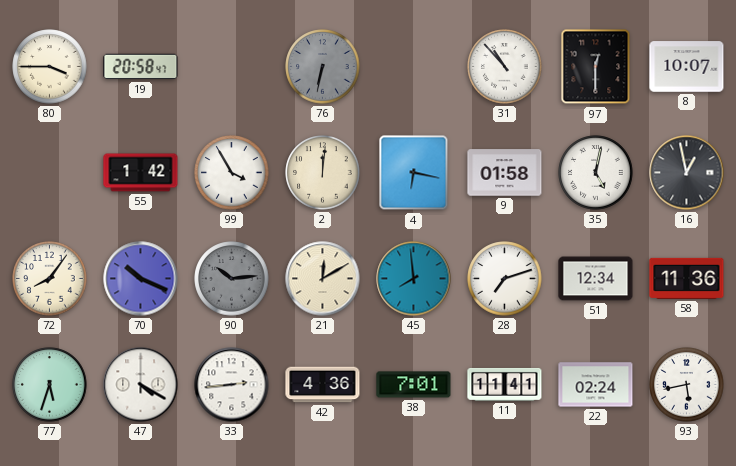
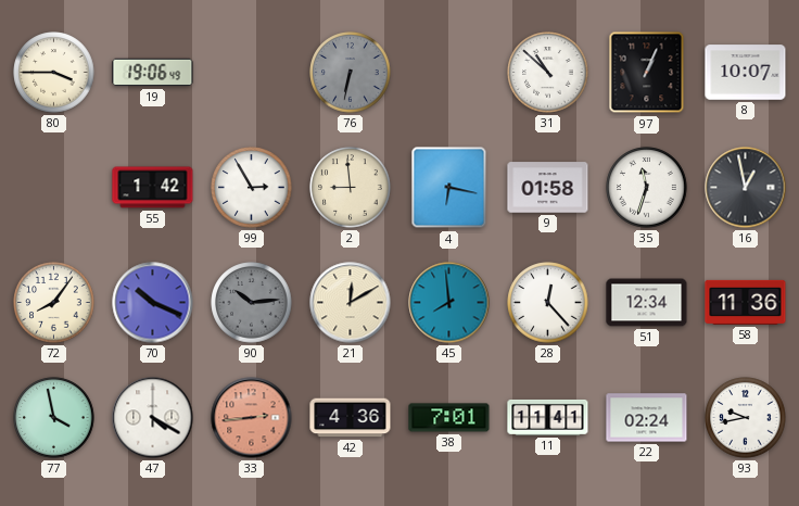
19: 20:58 -> 19:06
31: 10:53 -> 10:52
97: 12:30 -> 1:04
99: 3:55 -> 2:55
2: 12:01 -> 8:59
35: 5:02 -> 11:33
28: 7:12 -> 12:23
77: 5:33 -> 3:58
33 dial: white -> salmon
93: 5:43 -> 9:43
